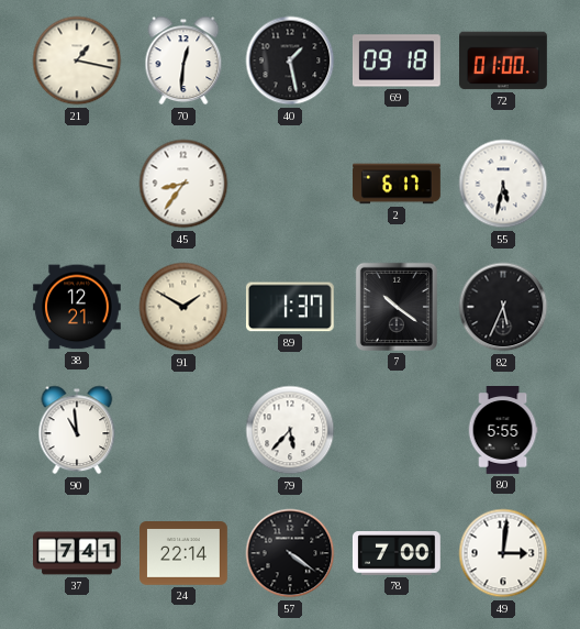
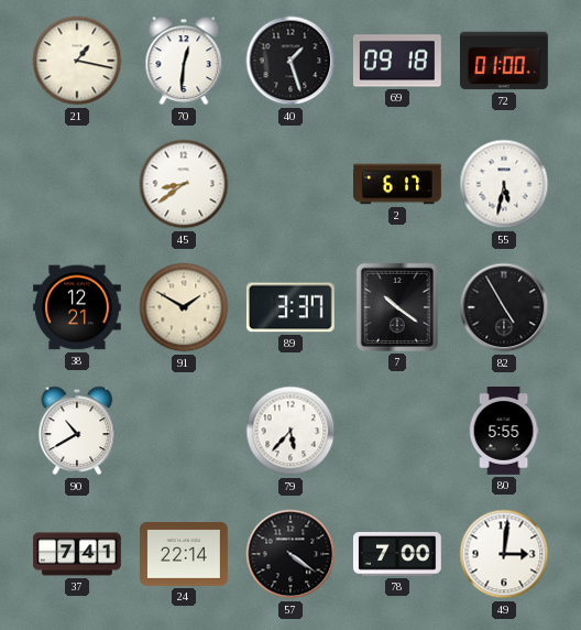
40: 1:28 -> 1:27
45: 8:36 -> 8:39
89: 1:37 -> 3:37
82: 5:34 -> 4:55
90: 10:59 -> 10:40
